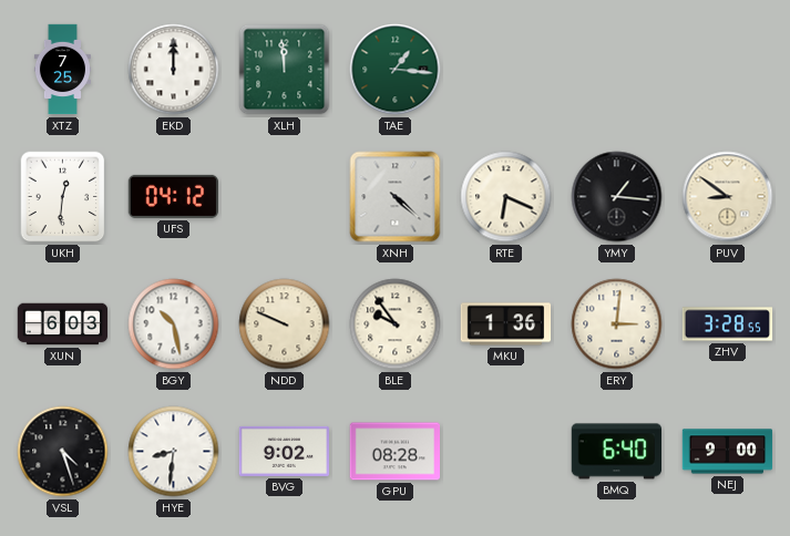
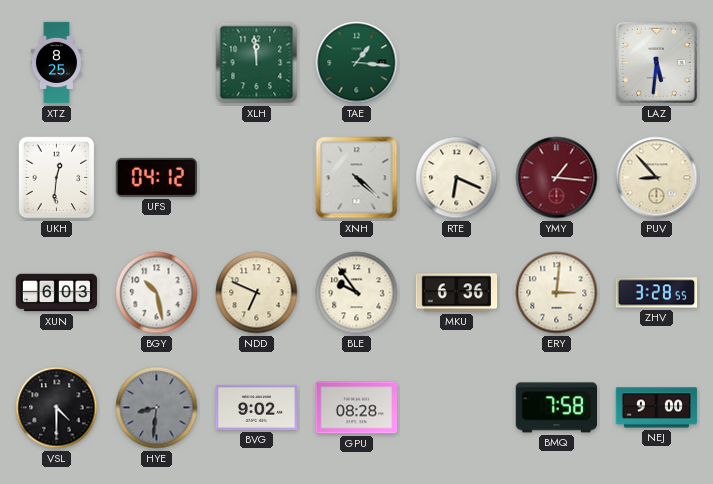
XTZ: 7:25 -> 8:25
EKD: 12:00 -> none
LAZ: none -> 5:31
YMY dial: black -> burgundy
PUV: 8:51 -> 8:53
NDD: 9:49 -> 6:49
MKU: 1:36 -> 6:36
VSL: 4:27 -> 4:30
HYE dial: white -> grey
BMQ: 6:40 -> 7:58
